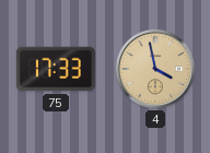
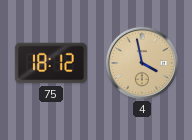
75: 17:33 -> 18:12
